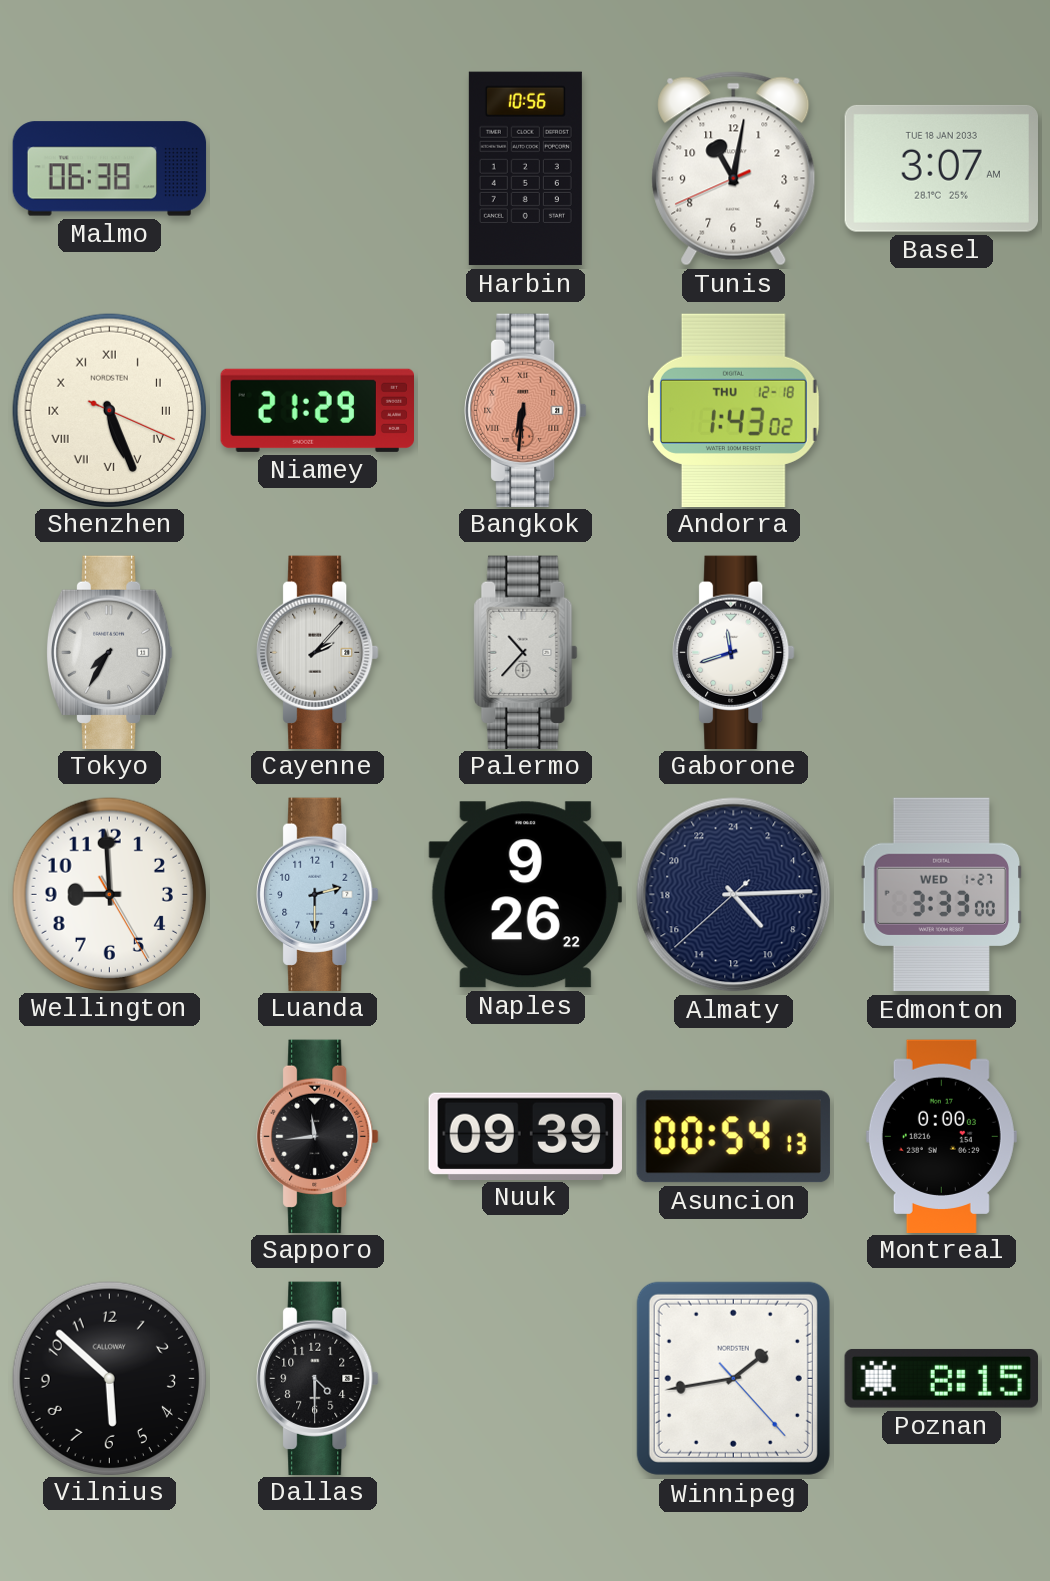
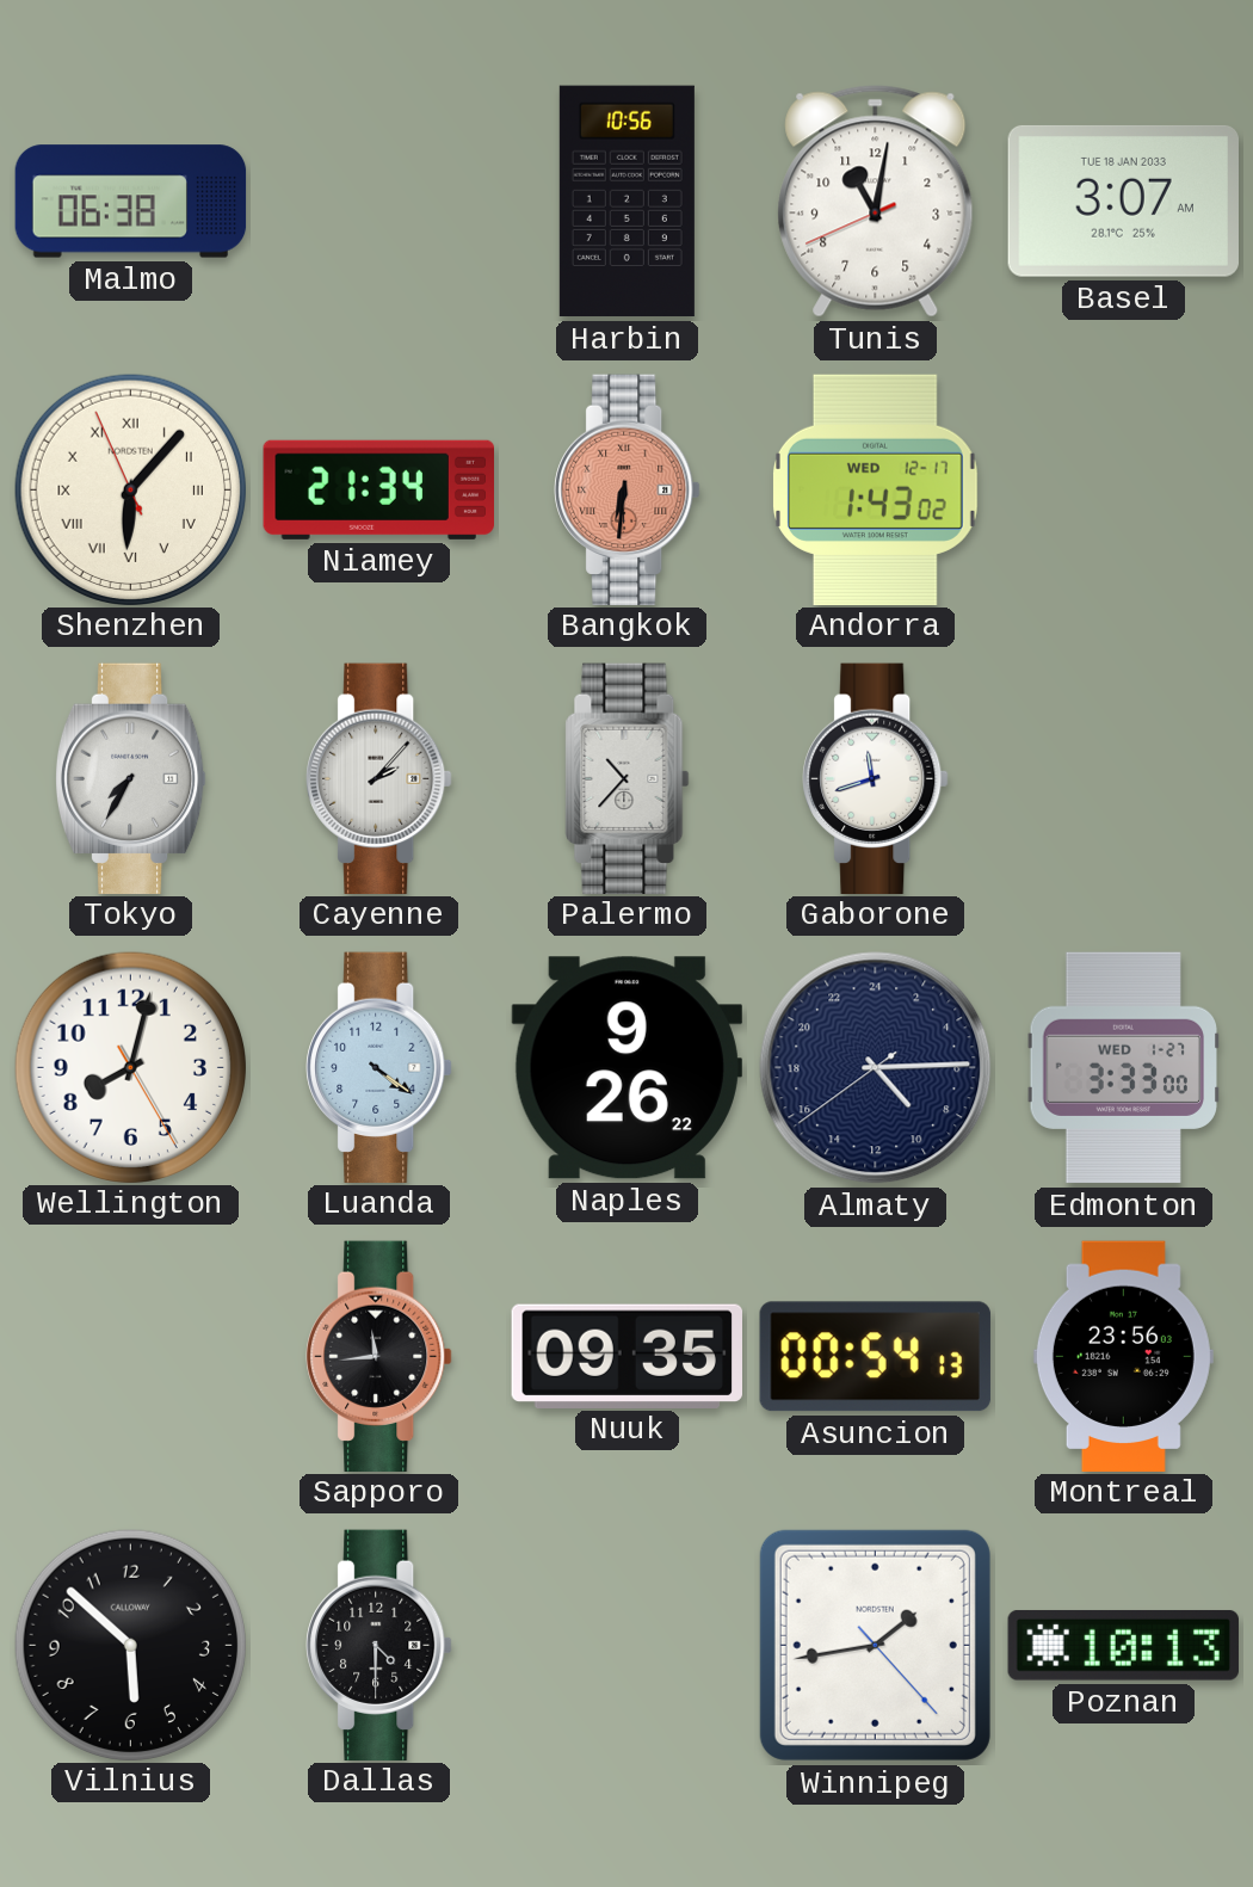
Shenzhen: 5:26 -> 6:06
Niamey: 21:29 -> 21:34
Andorra date: THU 12-18 -> WED 12-17
Wellington: 8:59 -> 8:02
Luanda: 2:30 -> 4:21
Almaty: 9:14:38 -> 9:14:39
Nuuk: 09:39 -> 09:35
Montreal: 0:00 -> 23:56
Poznan: 8:15 -> 10:13
